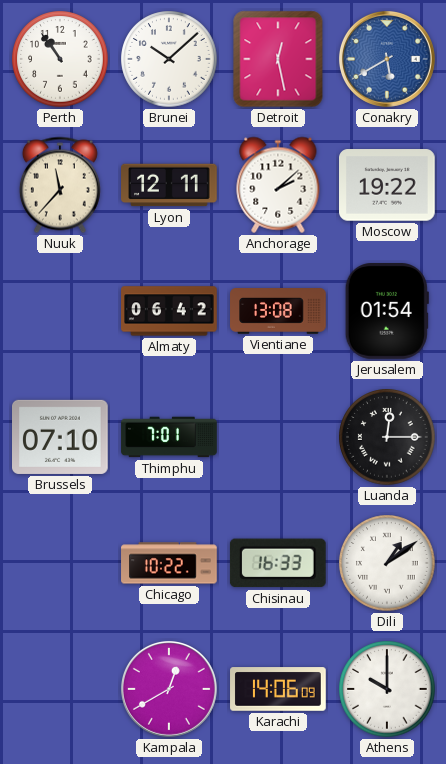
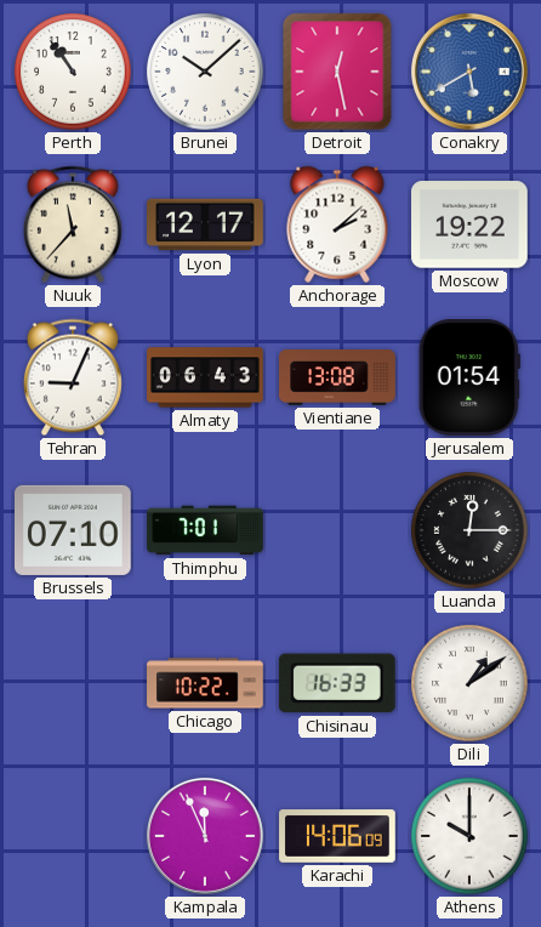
Lyon: 12:11 -> 12:17
Tehran: none -> 9:04
Almaty: 06:42 -> 06:43
Kampala: 12:40 -> 11:56
